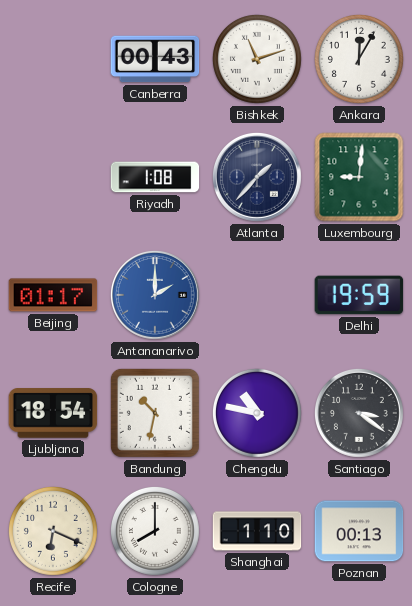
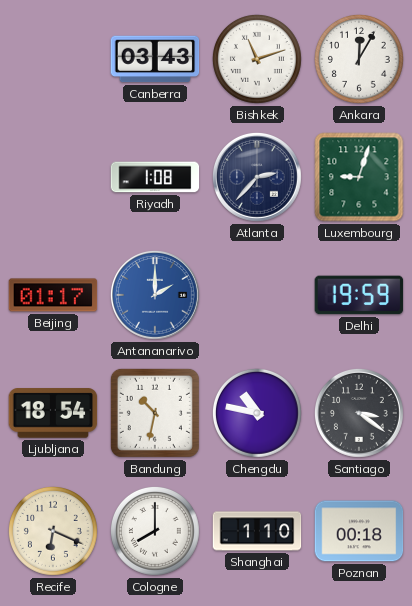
Canberra: 00:43 -> 03:43
Atlanta: 1:37 -> 2:37
Luxembourg: 9:01 -> 9:03
Poznan: 00:13 -> 00:18
